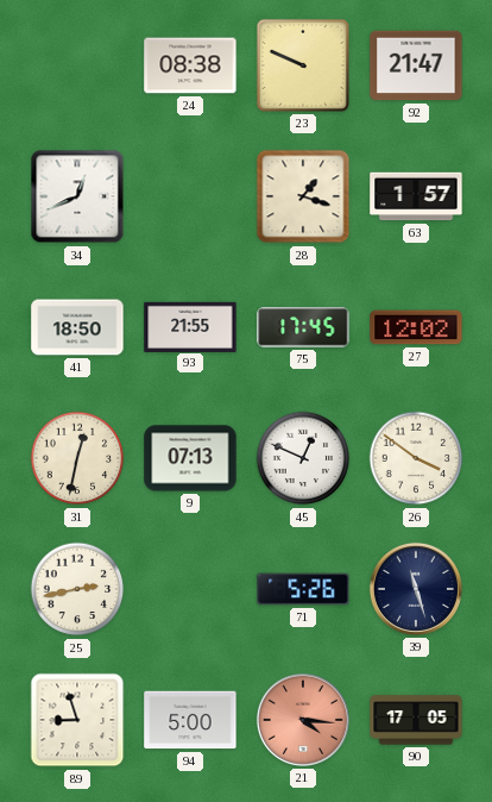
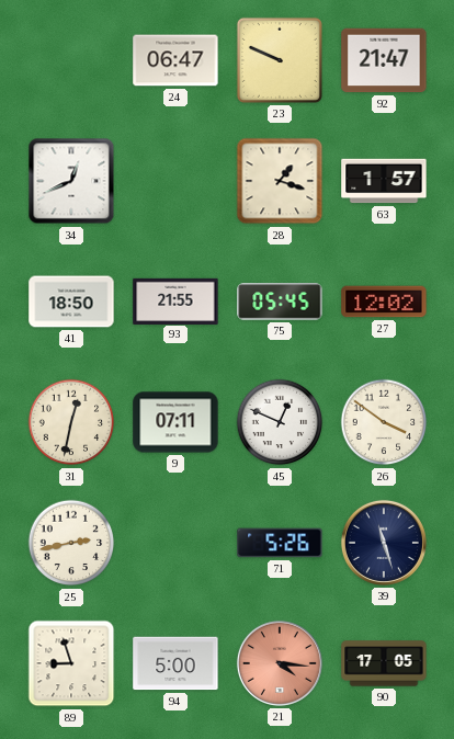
24: 08:38 -> 06:47
75: 17:45 -> 05:45
9: 07:13 -> 07:11
